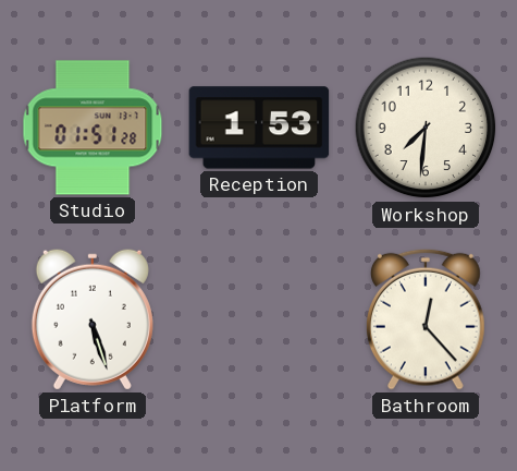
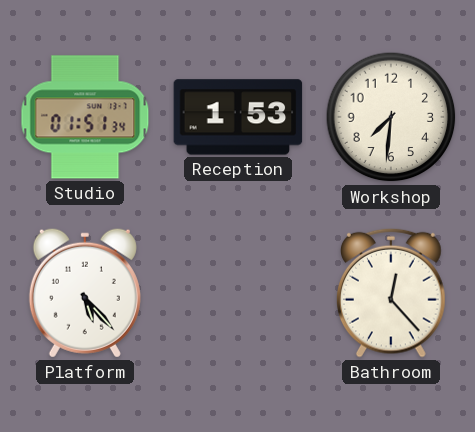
Studio: 01:51:28 -> 01:51:34
Platform: 5:27 -> 5:23
